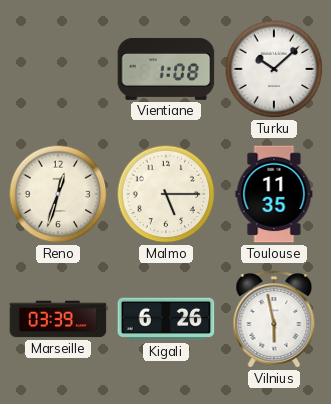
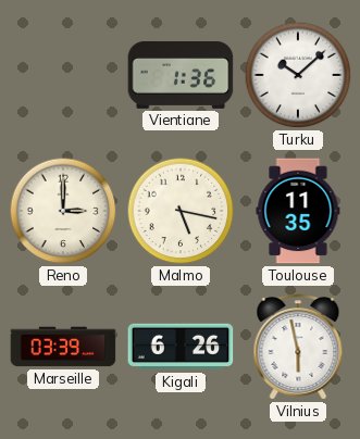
Vientiane: 1:08 -> 1:36
Reno: 12:33 -> 3:00
Malmo: 5:15 -> 5:17
